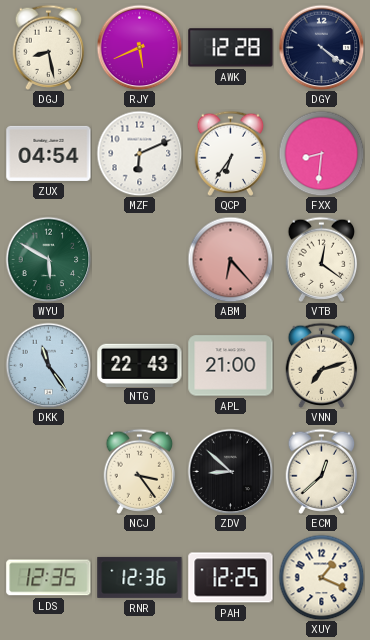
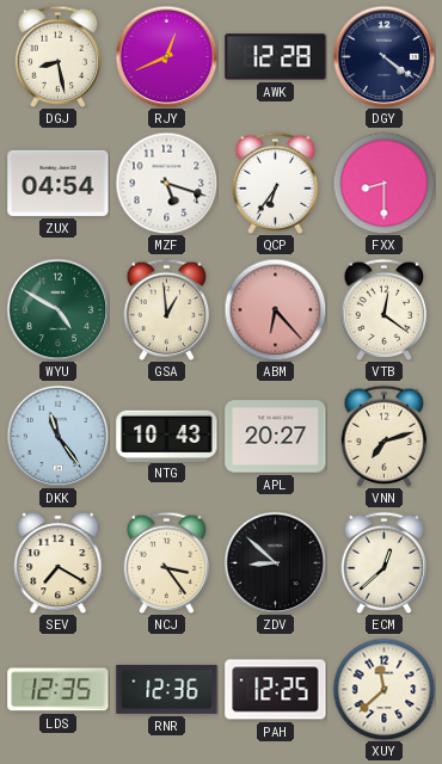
RJY: 5:41 -> 12:41
MZF: 6:11 -> 5:18
FXX: 8:31 -> 8:30
WYU: 5:50 -> 4:50
GSA: none -> 12:59
NTG: 22:43 -> 10:43
APL: 21:00 -> 20:27
SEV: none -> 7:20
XUY: 1:19 -> 11:38
